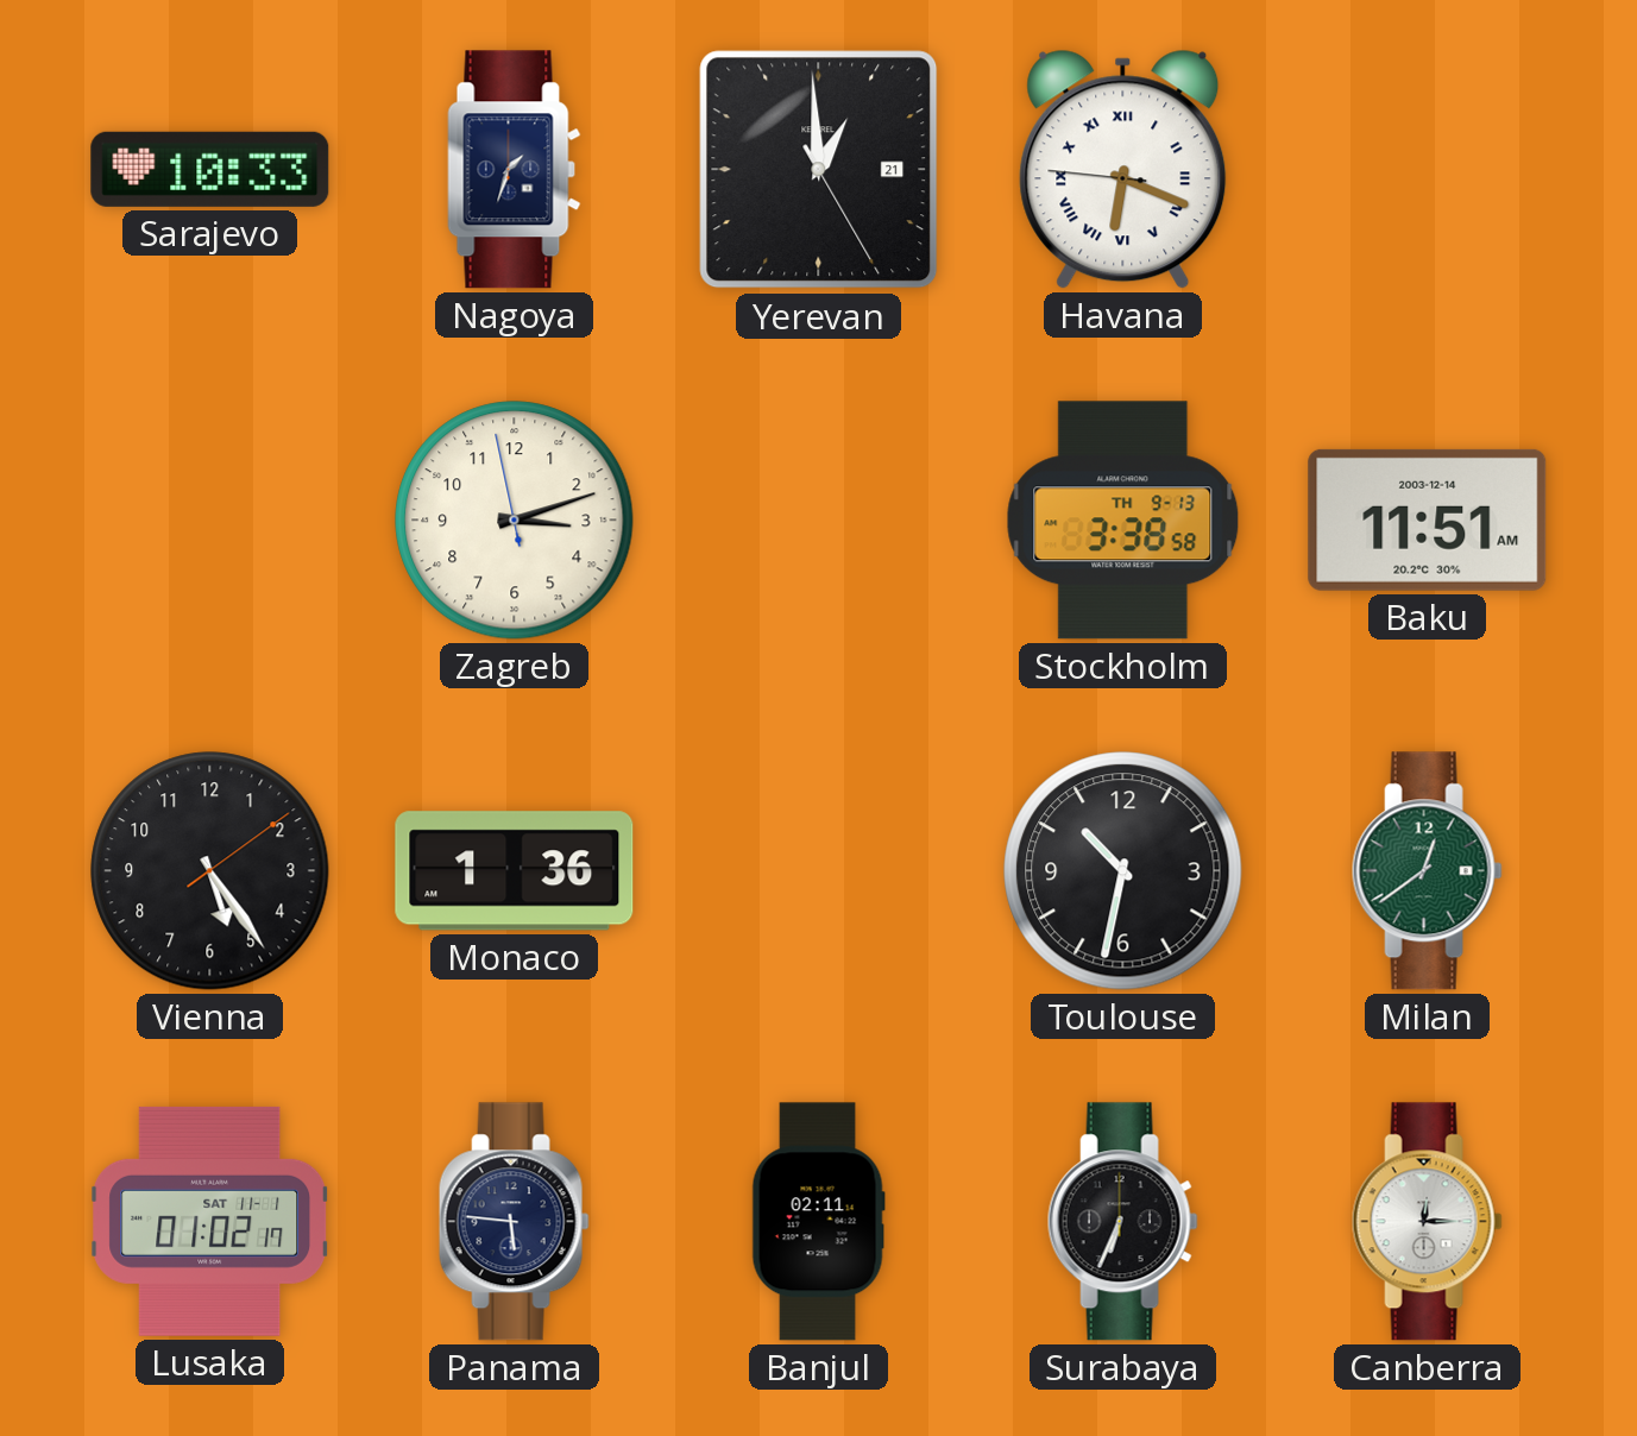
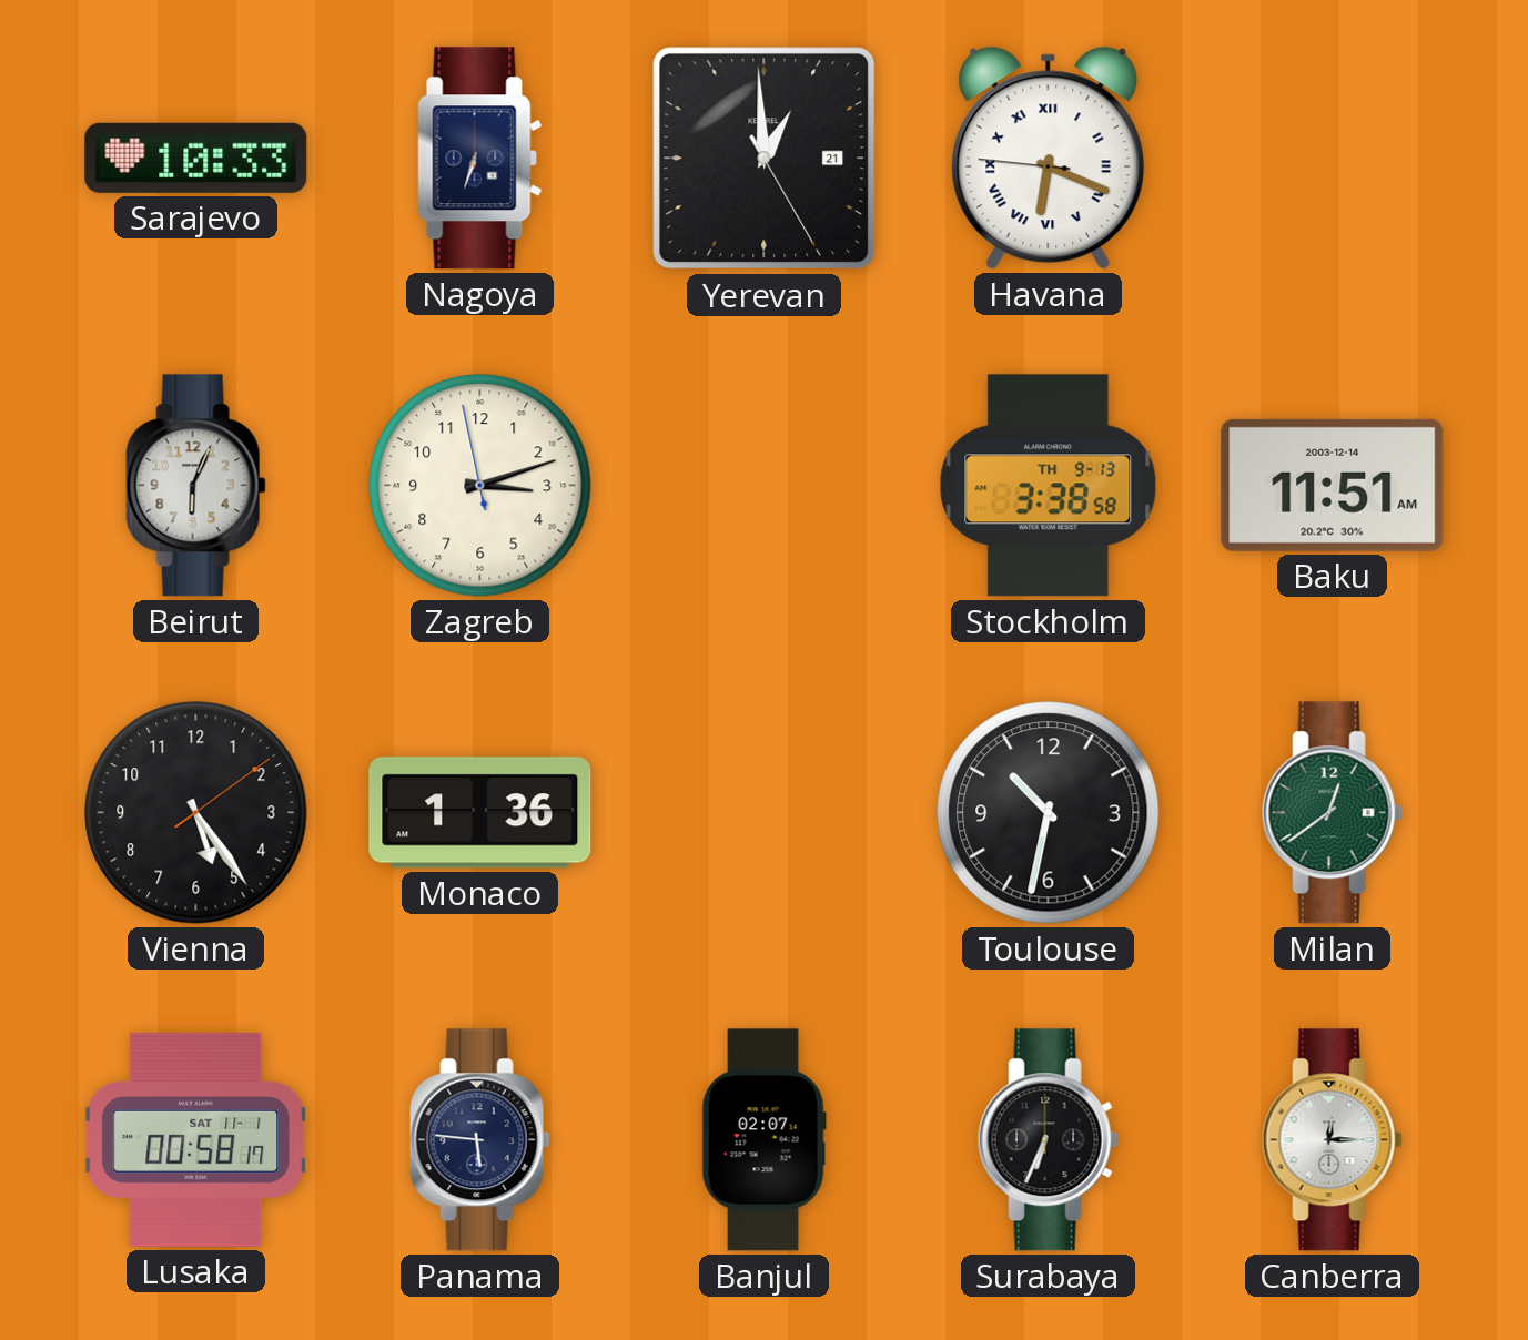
Nagoya: 1:33 -> 6:33
Beirut: none -> 6:04
Lusaka: 01:02 -> 00:58
Banjul: 02:11 -> 02:07
